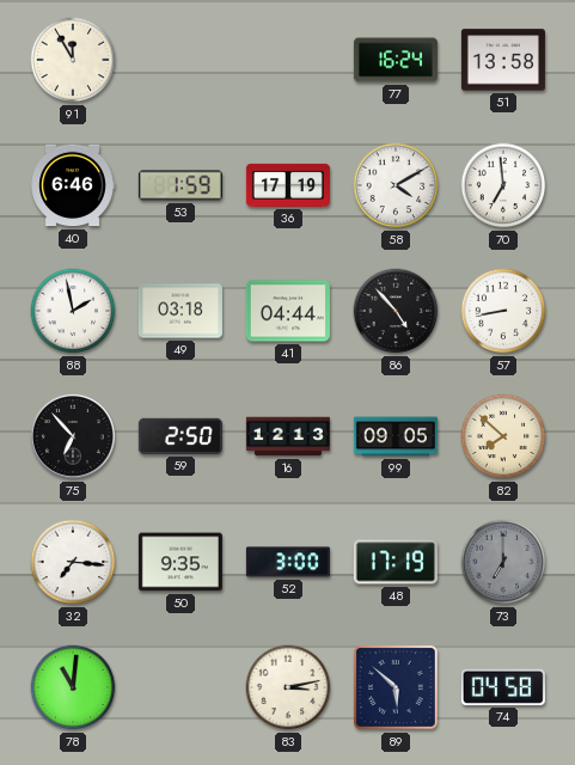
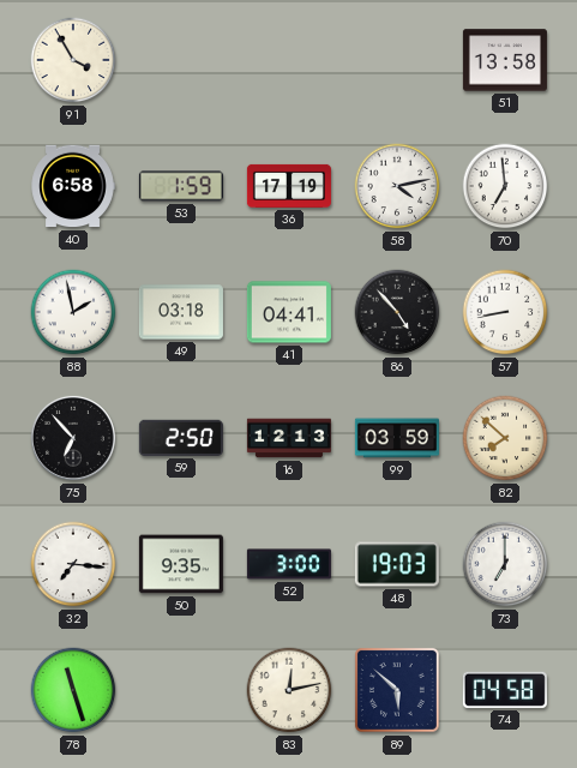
91: 11:55 -> 3:55
77: 16:24 -> none
40: 6:46 -> 6:58
58: 4:10 -> 4:13
41: 04:44 -> 04:41
99: 09:05 -> 03:59
48: 17:19 -> 19:03
73 dial: grey -> white
78: 11:01 -> 11:27
83: 3:13 -> 12:13
